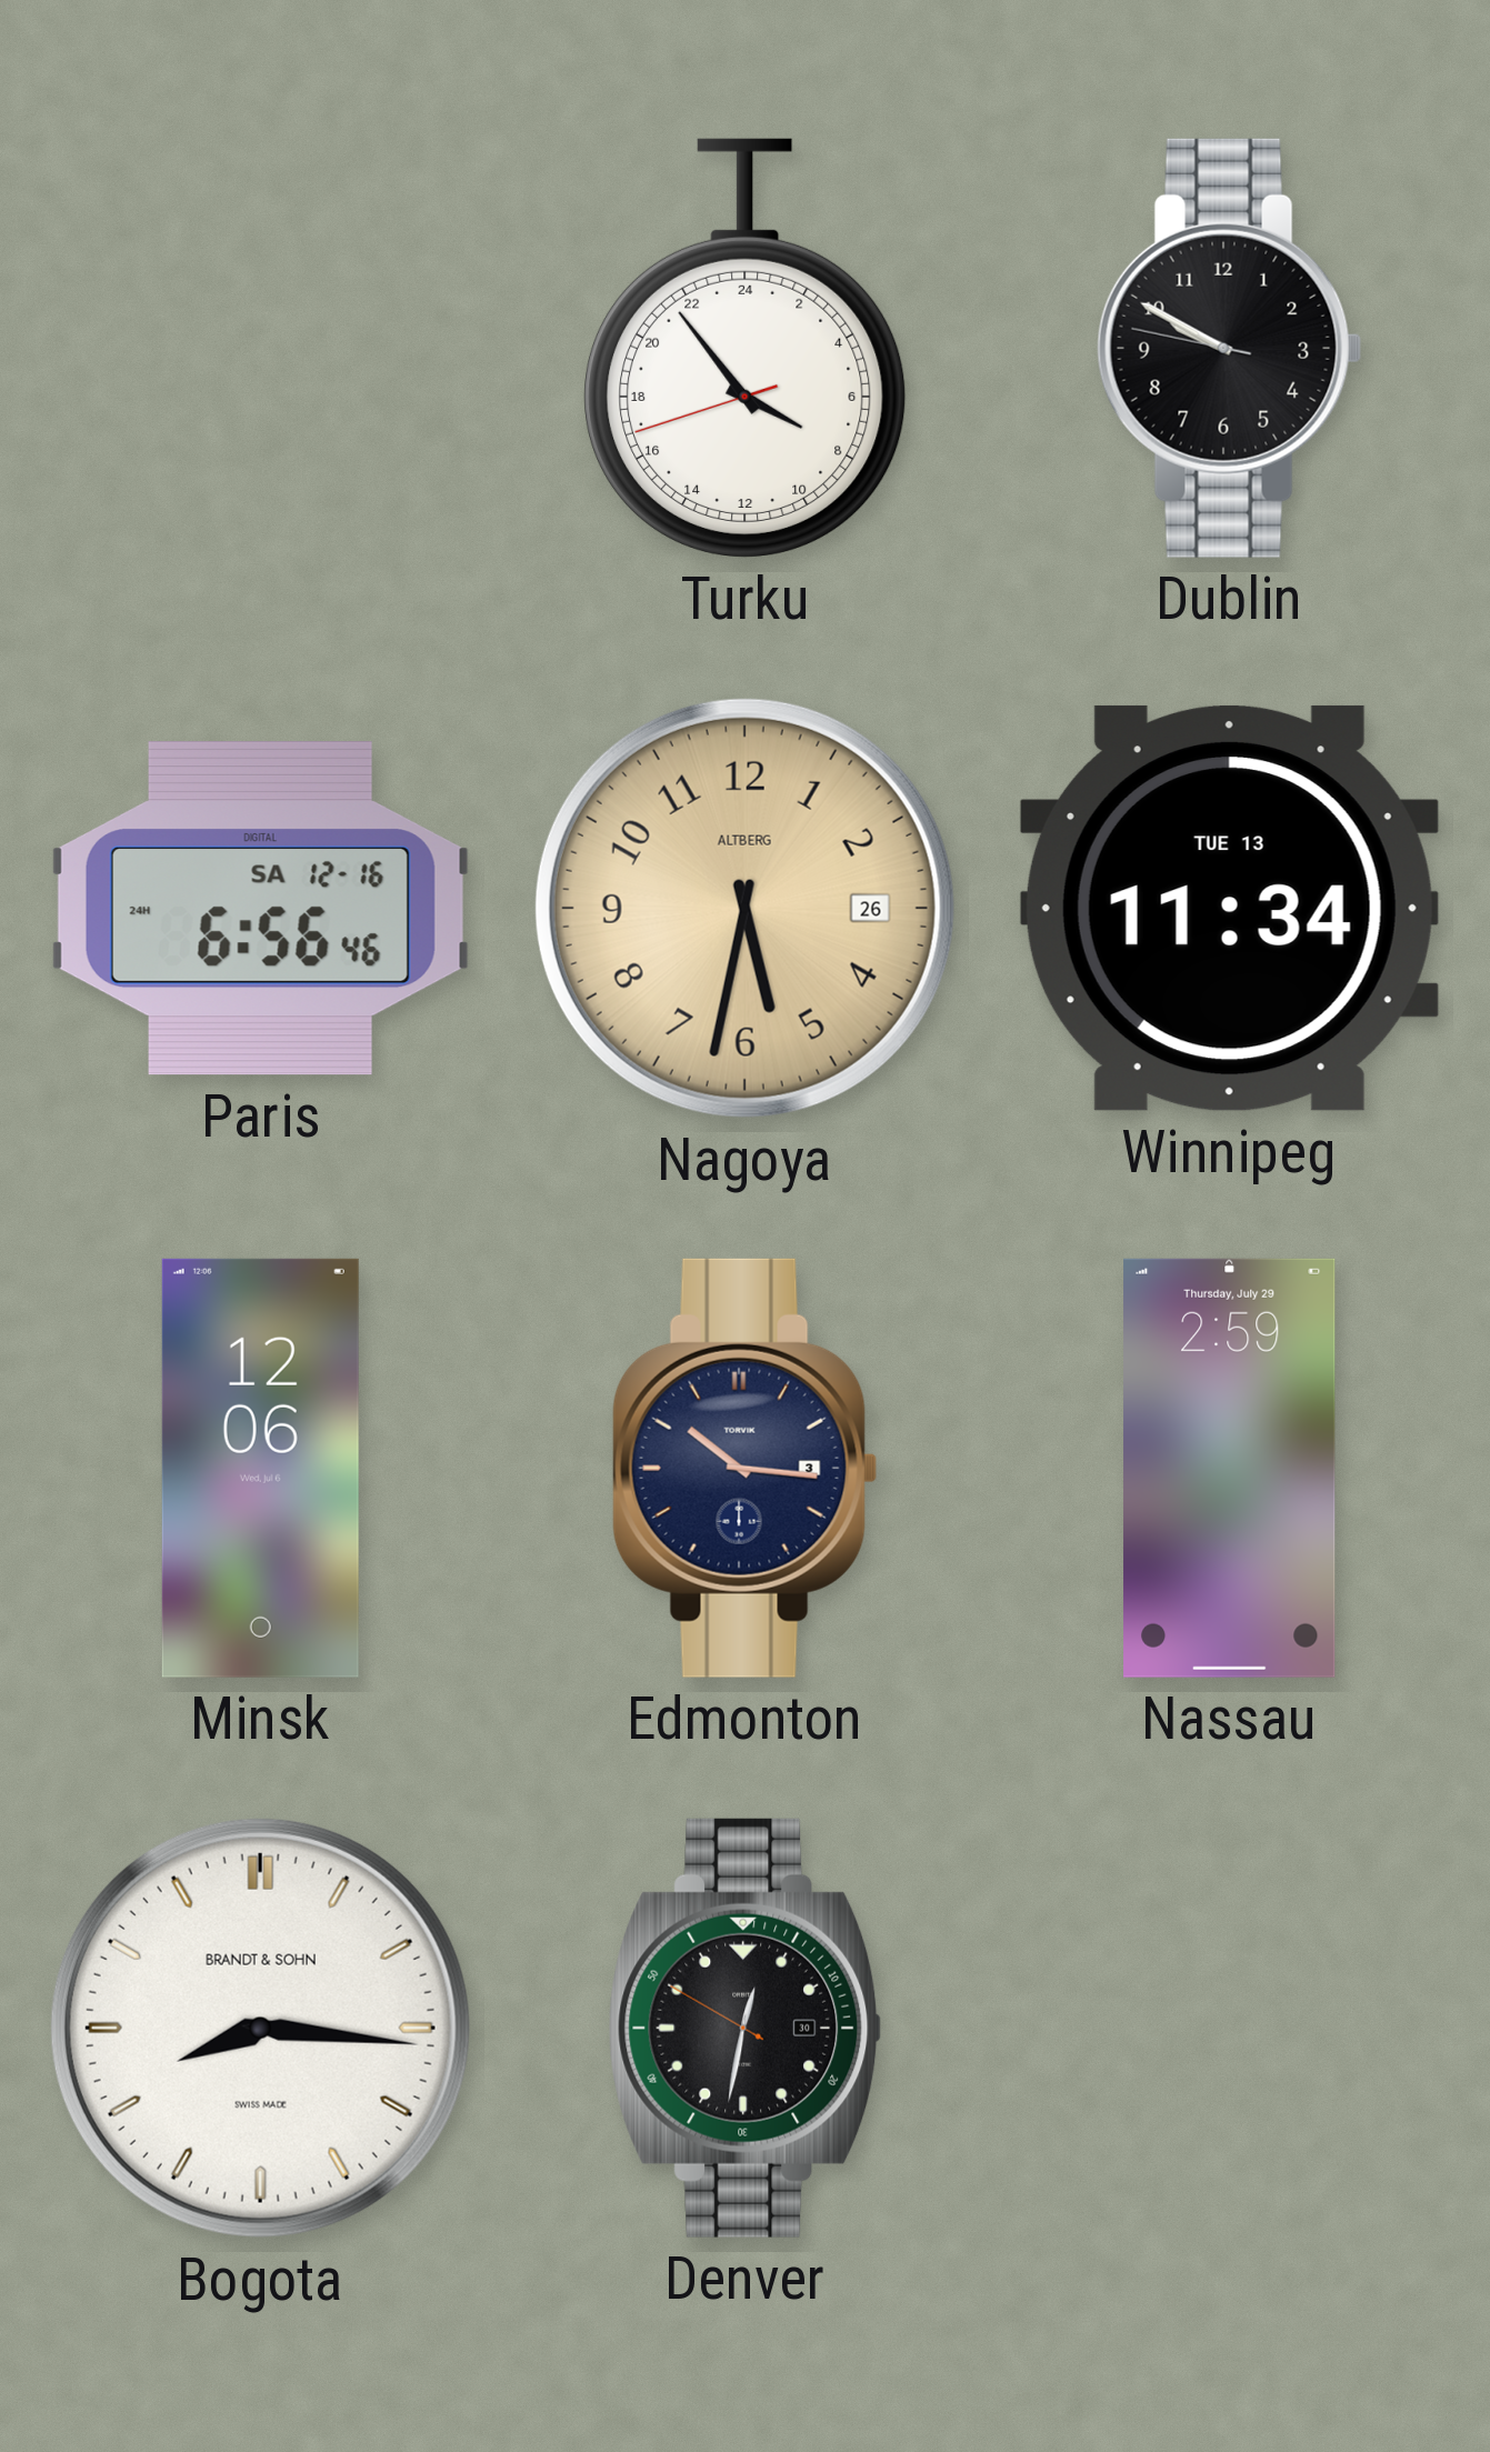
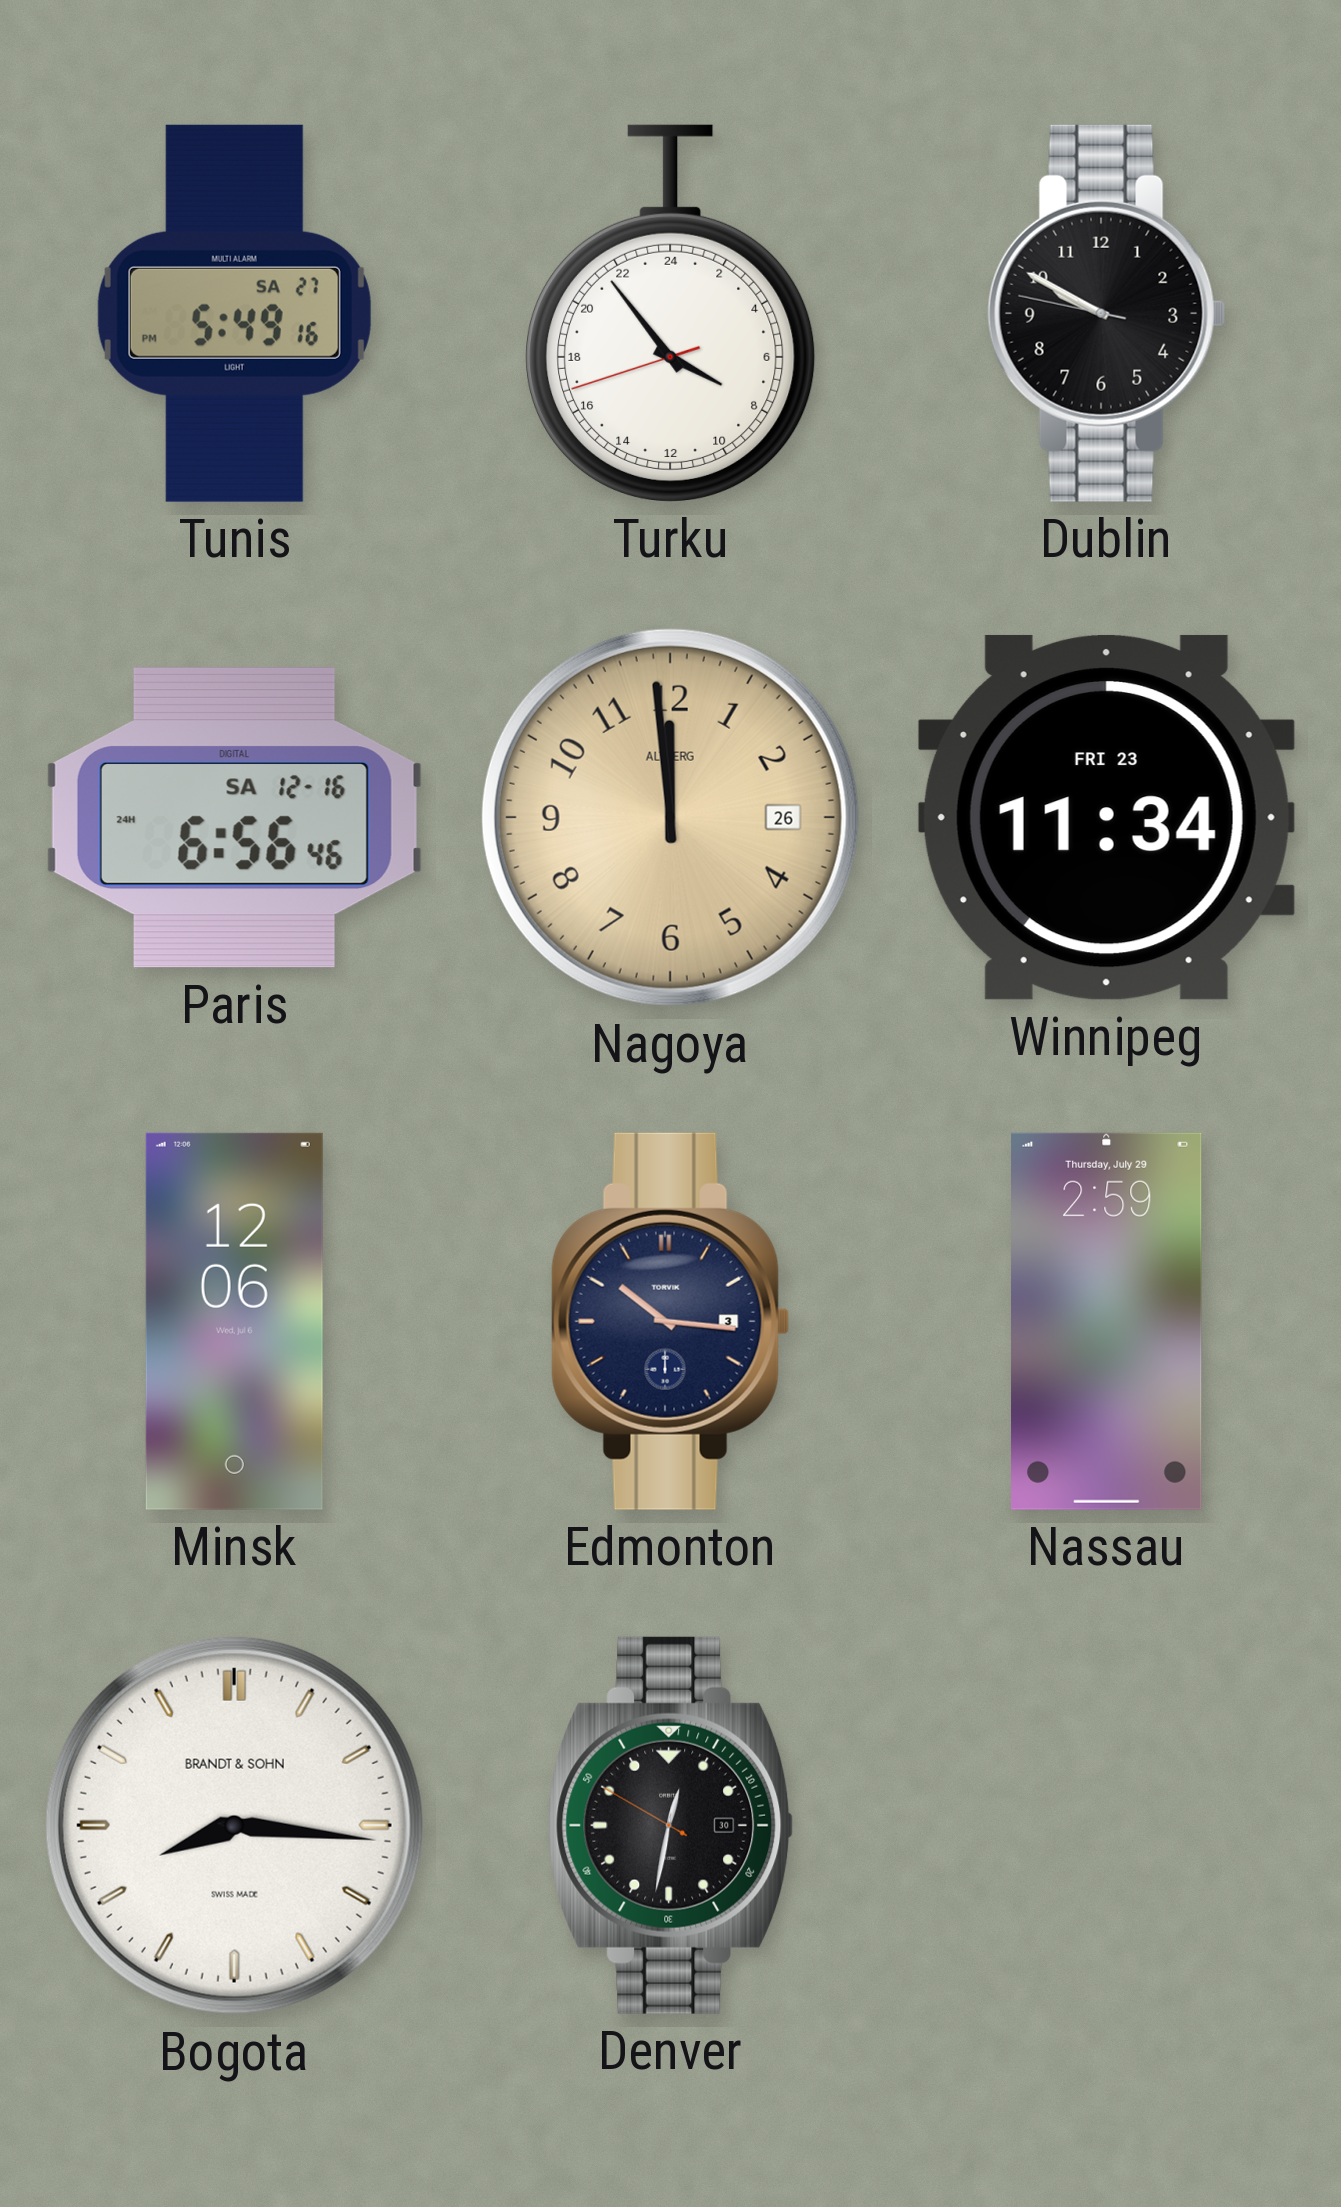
Tunis: none -> 5:49
Nagoya: 5:32 -> 11:59
Winnipeg date: TUE 13 -> FRI 23
